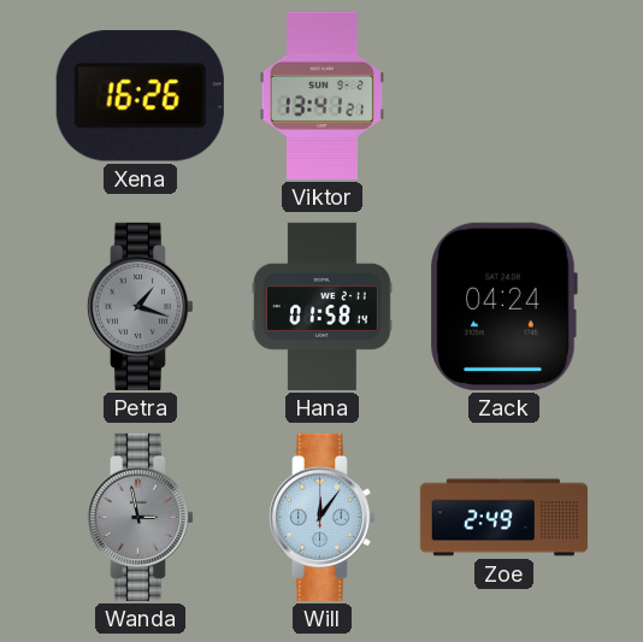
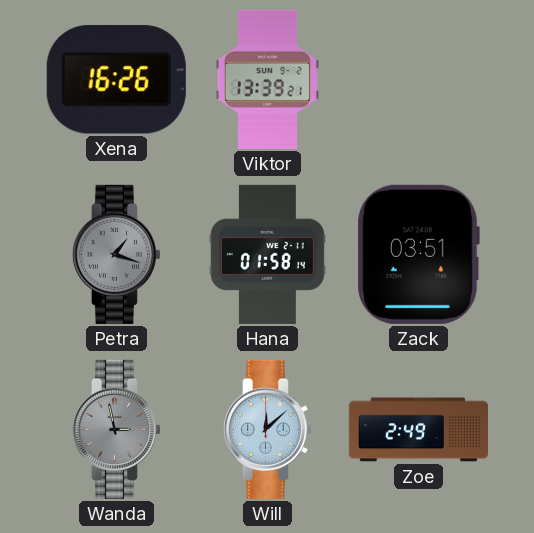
Viktor: 13:41 -> 13:39
Zack: 04:24 -> 03:51
Will: 12:06 -> 12:08
